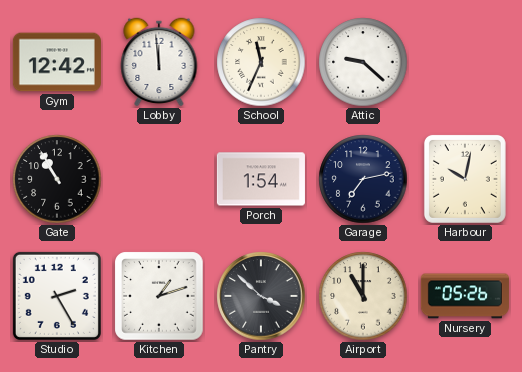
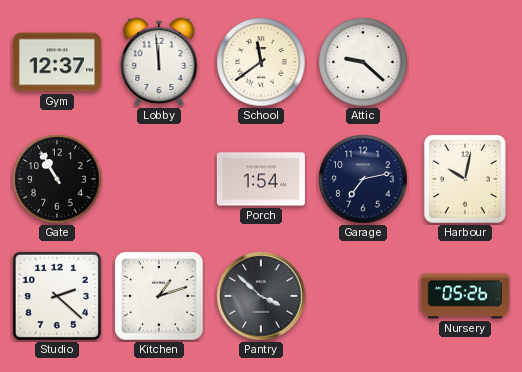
Gym: 12:42 -> 12:37
School: 11:34 -> 11:39
Studio: 2:25 -> 2:22
Airport: 11:00 -> none
